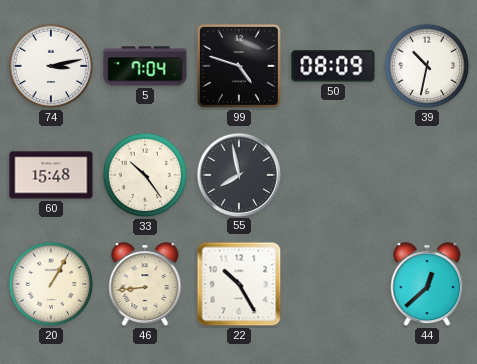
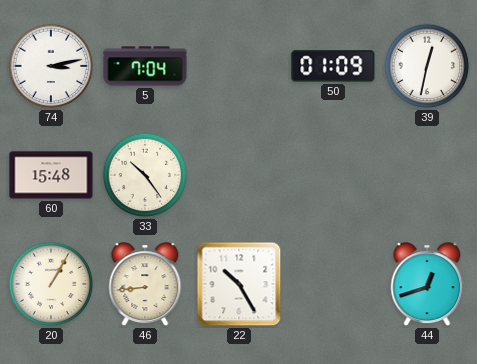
99: 4:48 -> none
50: 08:09 -> 01:09
39: 10:32 -> 12:32
55: 7:58 -> none
44: 12:38 -> 12:42
